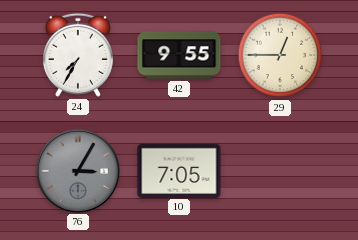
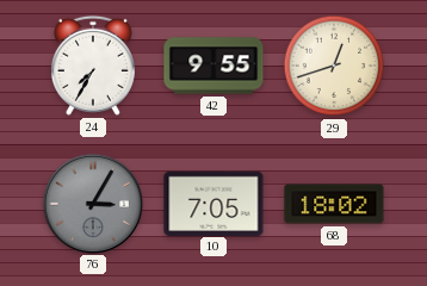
29: 12:45 -> 12:42
68: none -> 18:02
